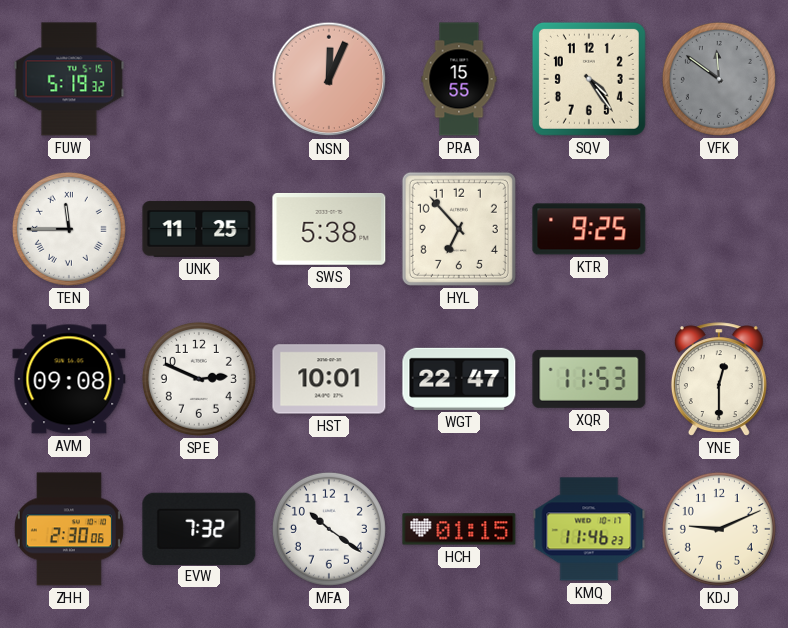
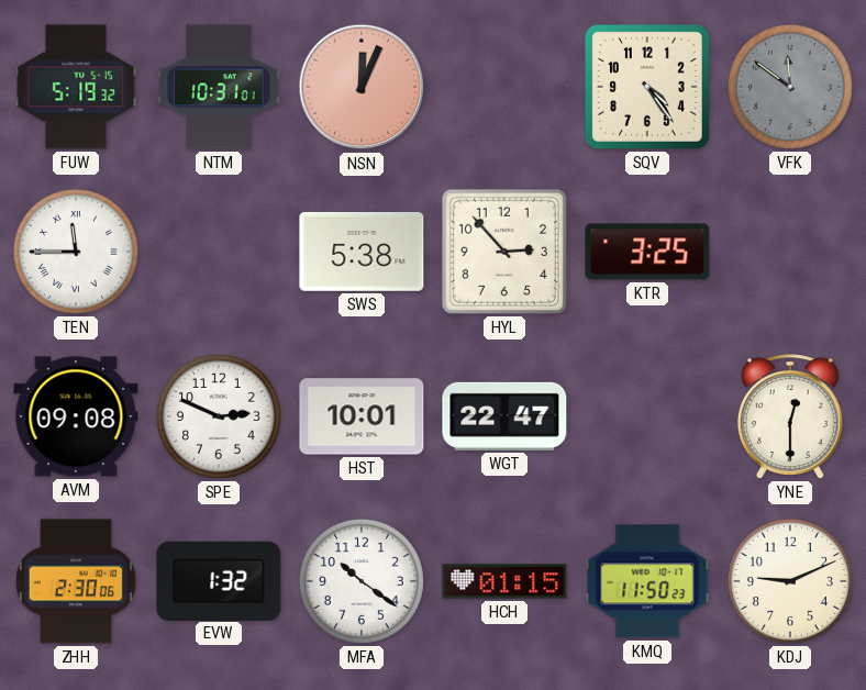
NTM: none -> 10:31
PRA: 15:55 -> none
UNK: 11:25 -> none
HYL: 6:53 -> 2:53
KTR: 9:25 -> 3:25
XQR: 11:53 -> none
EVW: 7:32 -> 1:32
KMQ: 11:46 -> 11:50
